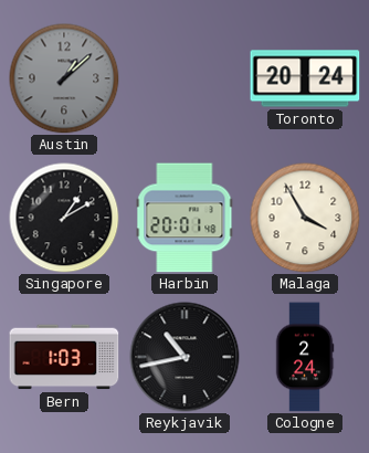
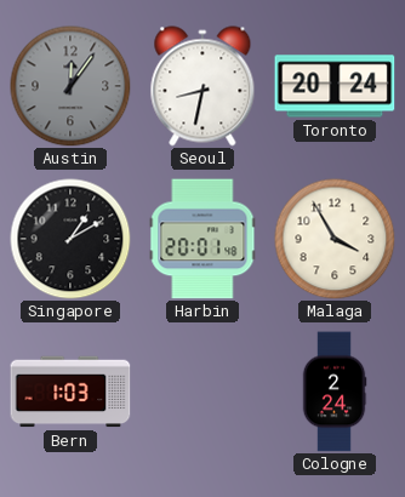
Austin: 1:08 -> 12:06
Seoul: none -> 8:32
Reykjavik: 10:43 -> none
